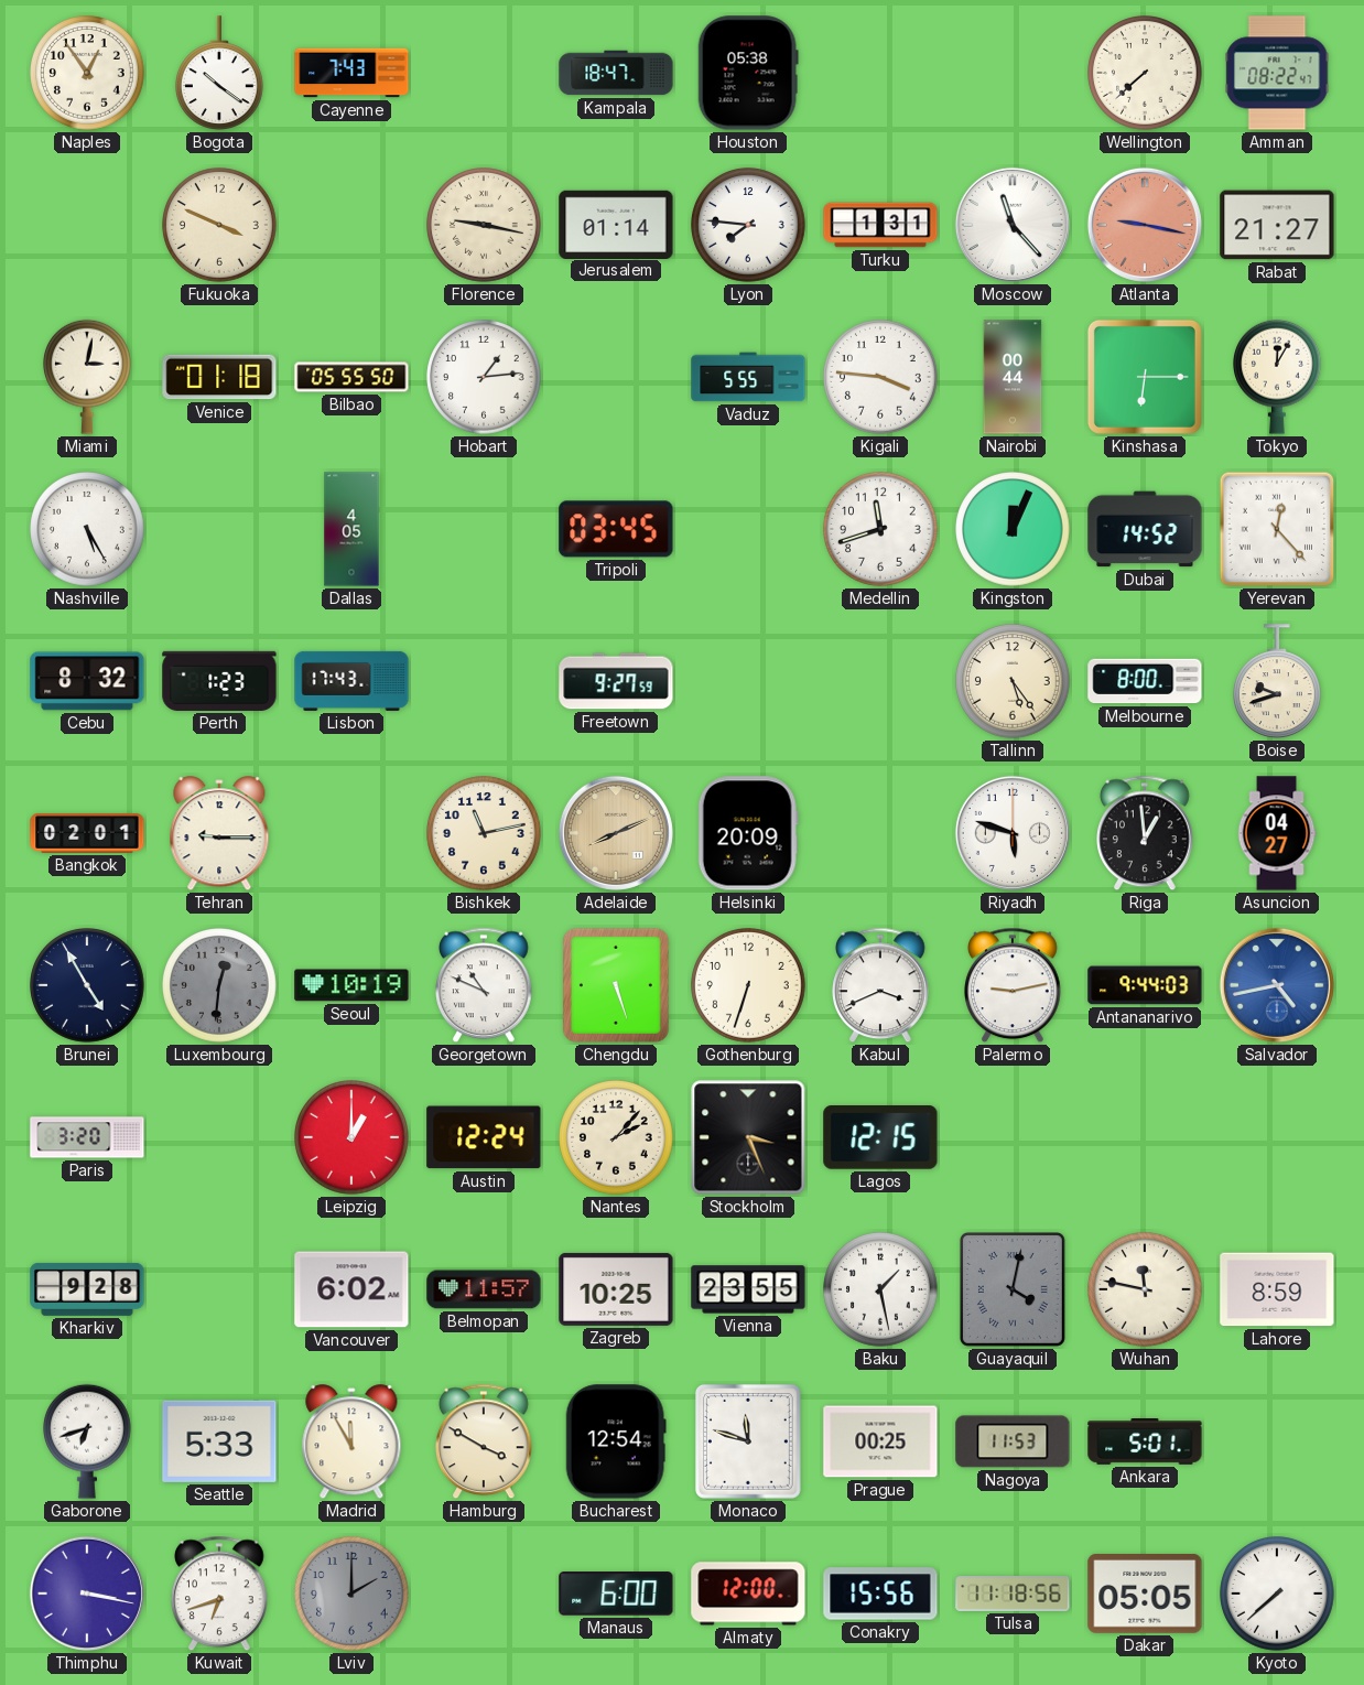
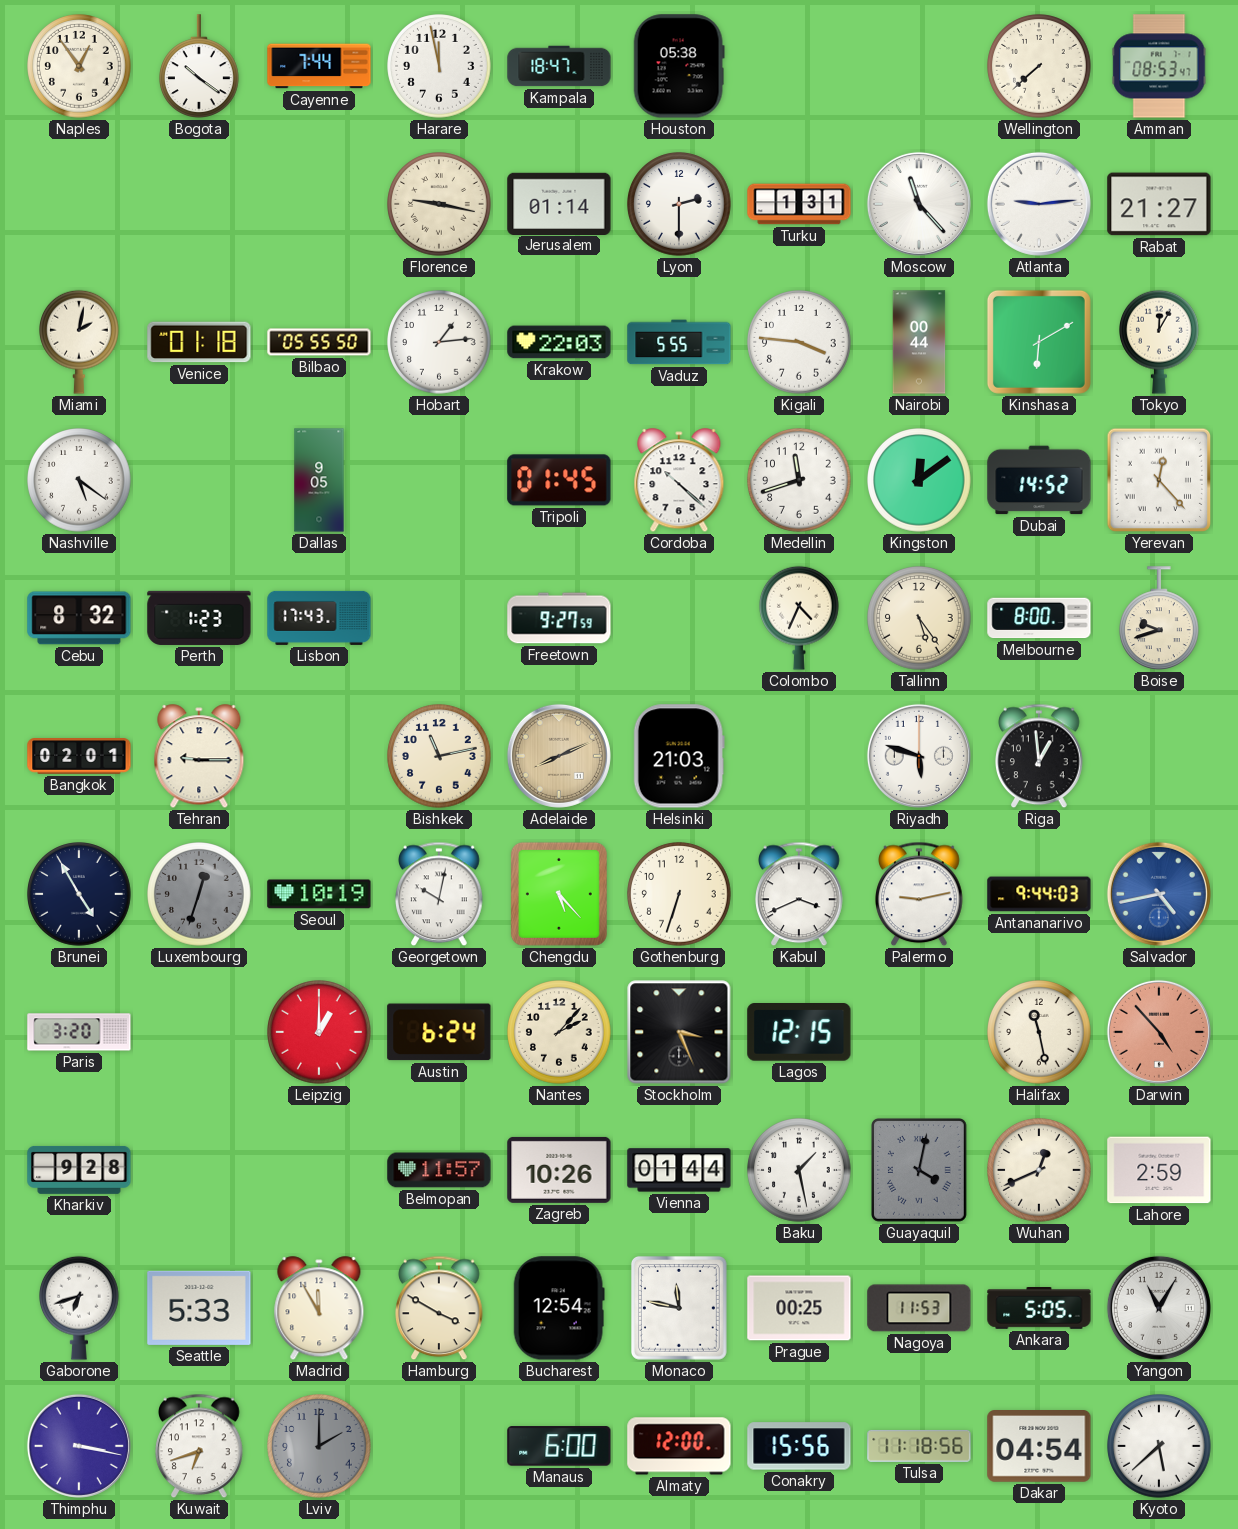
Cayenne: 7:43 -> 7:44
Harare: none -> 11:58
Amman: 08:22 -> 08:53
Fukuoka: 3:49 -> none
Lyon: 7:46 -> 2:30
Atlanta: 9:17 -> 9:14
Atlanta dial: salmon -> white
Miami: 3:02 -> 2:02
Krakow: none -> 22:03
Kinshasa: 6:15 -> 6:10
Nashville: 5:25 -> 5:21
Dallas: 4:05 -> 9:05
Tripoli: 03:45 -> 01:45
Cordoba: none -> 10:22
Kingston: 12:04 -> 12:09
Colombo: none -> 4:34
Helsinki: 20:09 -> 21:03
Asuncion: 04:27 -> none
Luxembourg: 12:31 -> 12:33
Georgetown: 10:49 -> 10:02
Chengdu: 5:27 -> 5:23
Austin: 12:24 -> 6:24
Halifax: none -> 11:28
Darwin: none -> 4:53
Vancouver: 6:02 -> none
Zagreb: 10:25 -> 10:26
Vienna: 23:55 -> 01:44
Wuhan: 11:47 -> 12:41
Lahore: 8:59 -> 2:59
Monaco: 11:48 -> 11:47
Ankara: 5:01 -> 5:05
Yangon: none -> 11:05
Dakar: 05:05 -> 04:54
Kyoto: 7:38 -> 5:38
